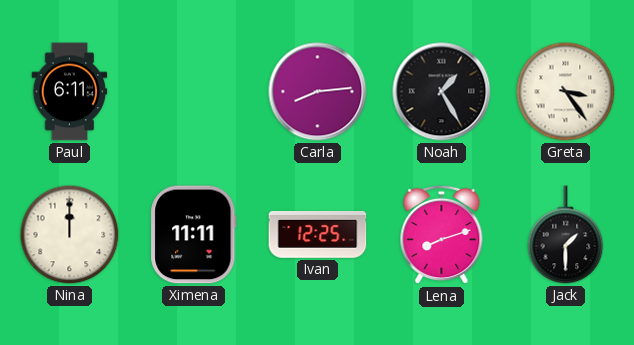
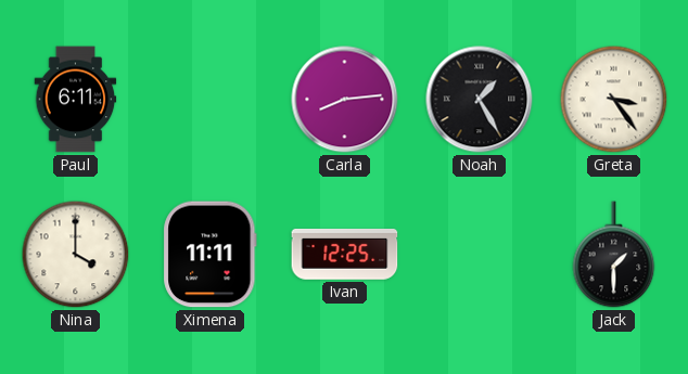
Nina: 12:00 -> 4:00
Lena: 8:12 -> none
